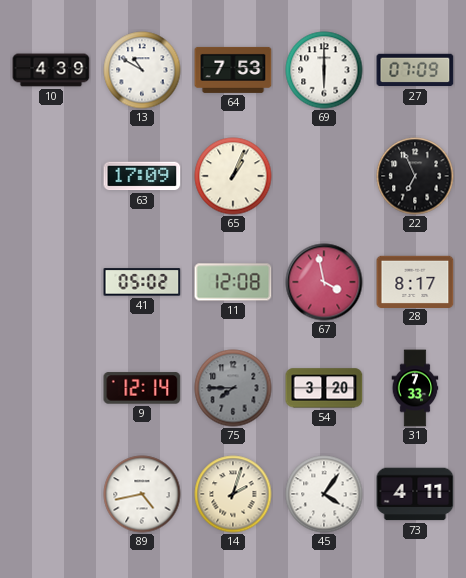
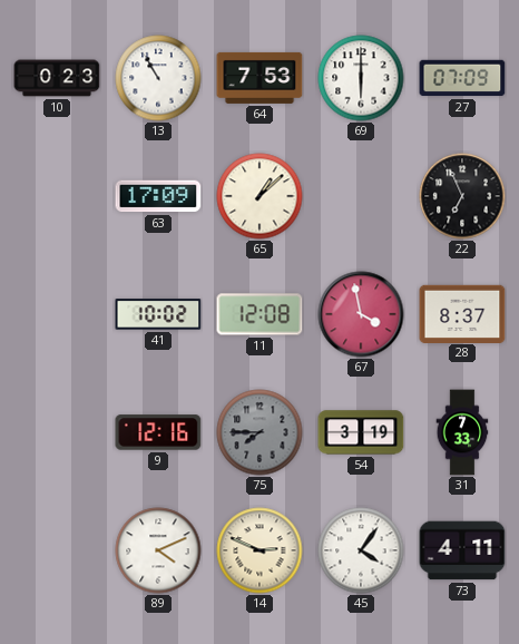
10: 4:39 -> 0:23
13: 10:50 -> 10:55
65: 1:04 -> 1:08
41: 05:02 -> 10:02
28: 8:17 -> 8:37
9: 12:14 -> 12:16
54: 3:20 -> 3:19
89: 4:43 -> 4:11
14: 2:03 -> 2:49
